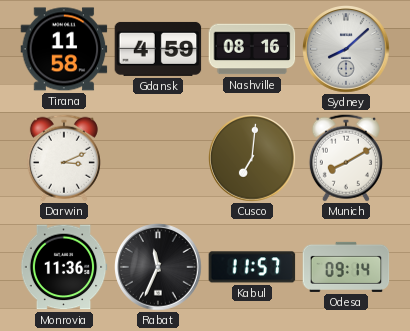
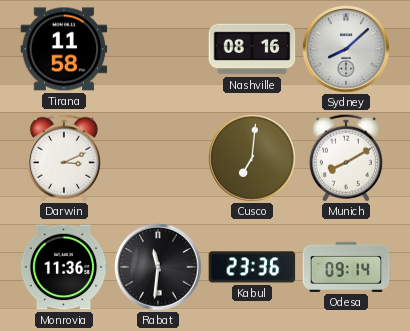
Gdansk: 4:59 -> none
Rabat: 11:34 -> 11:31
Kabul: 11:57 -> 23:36
